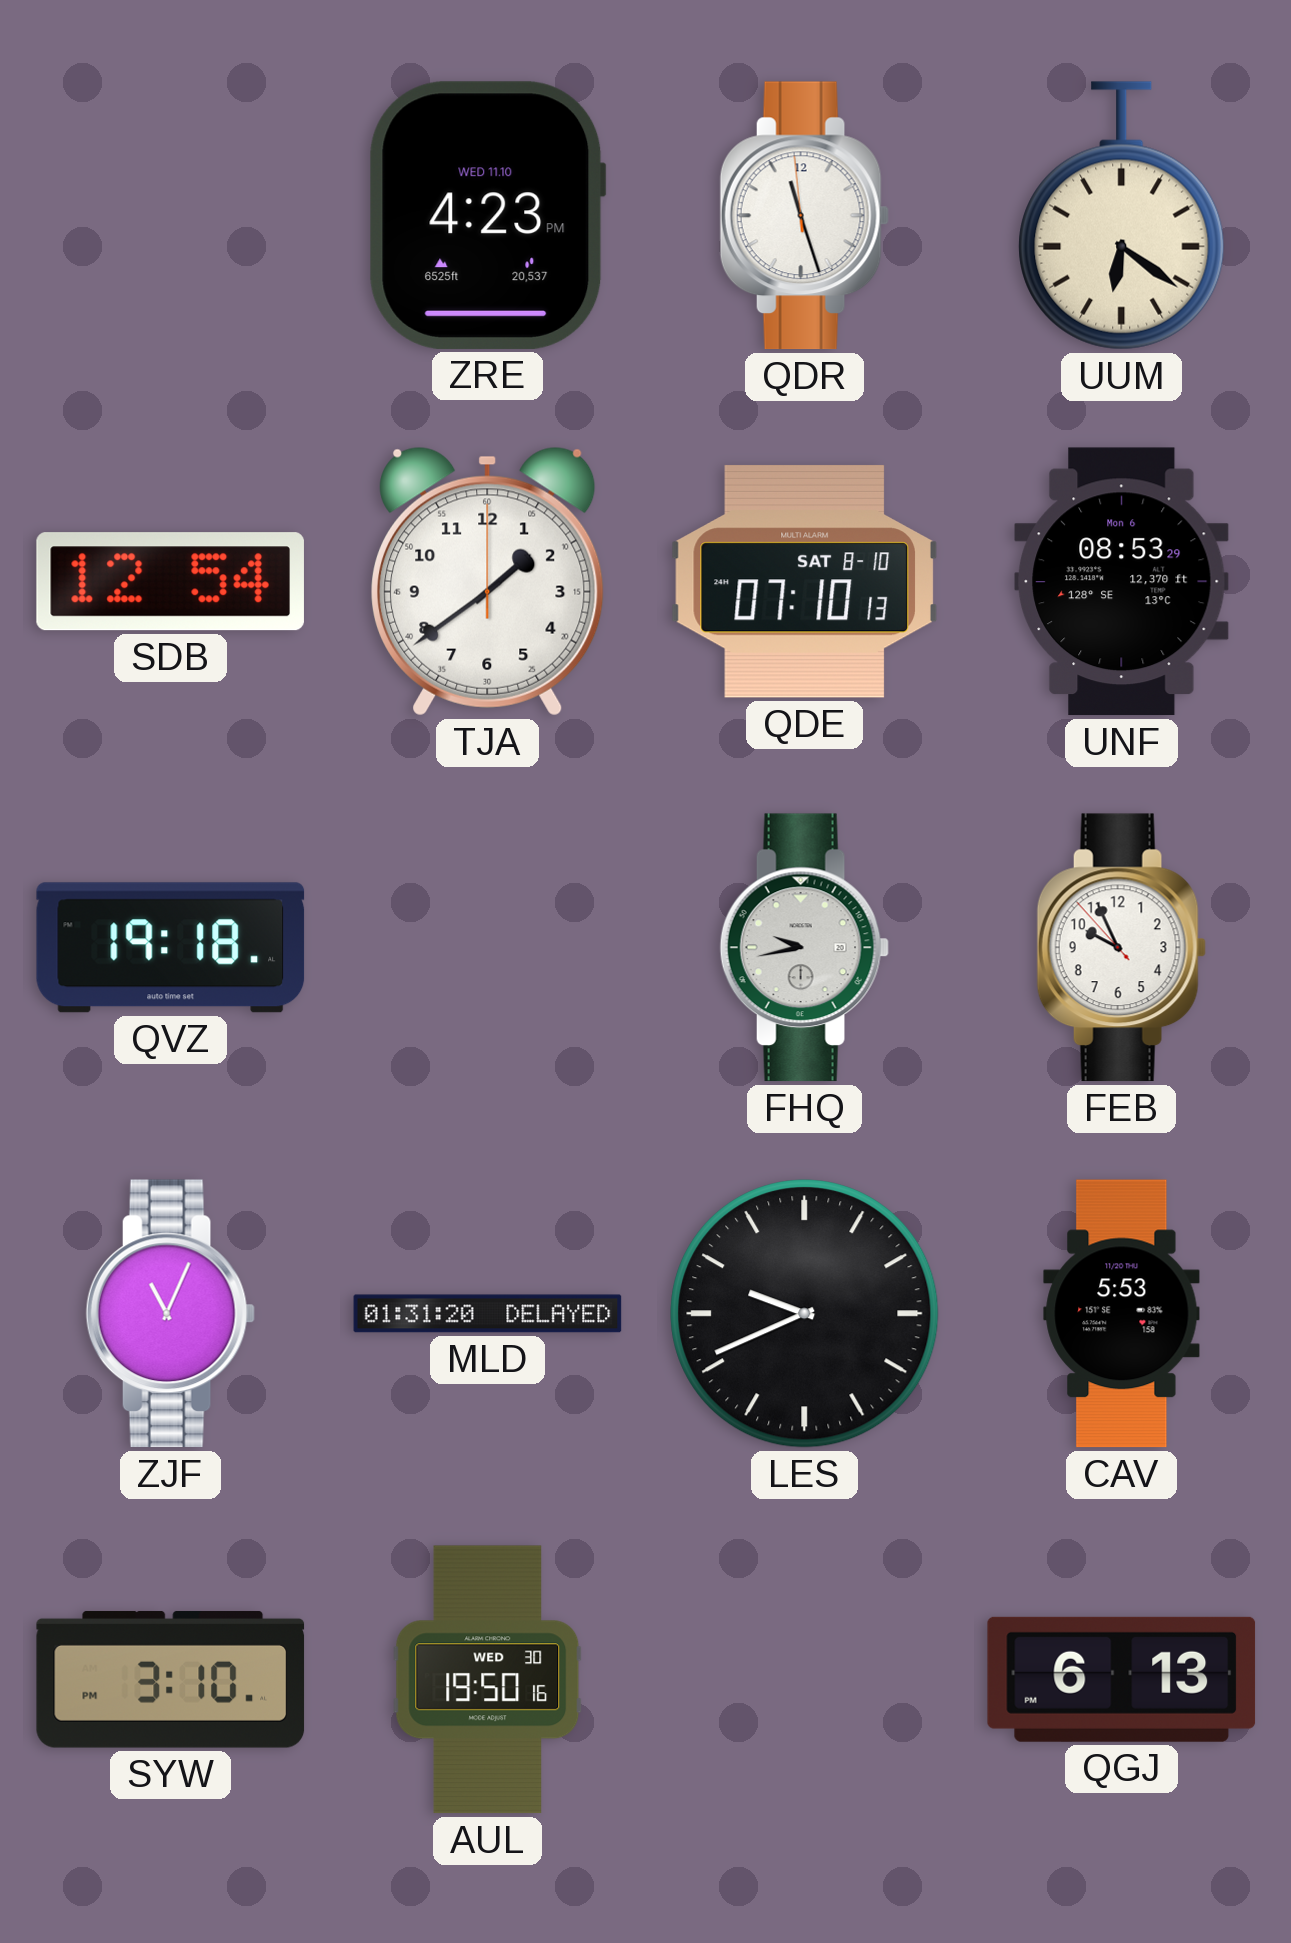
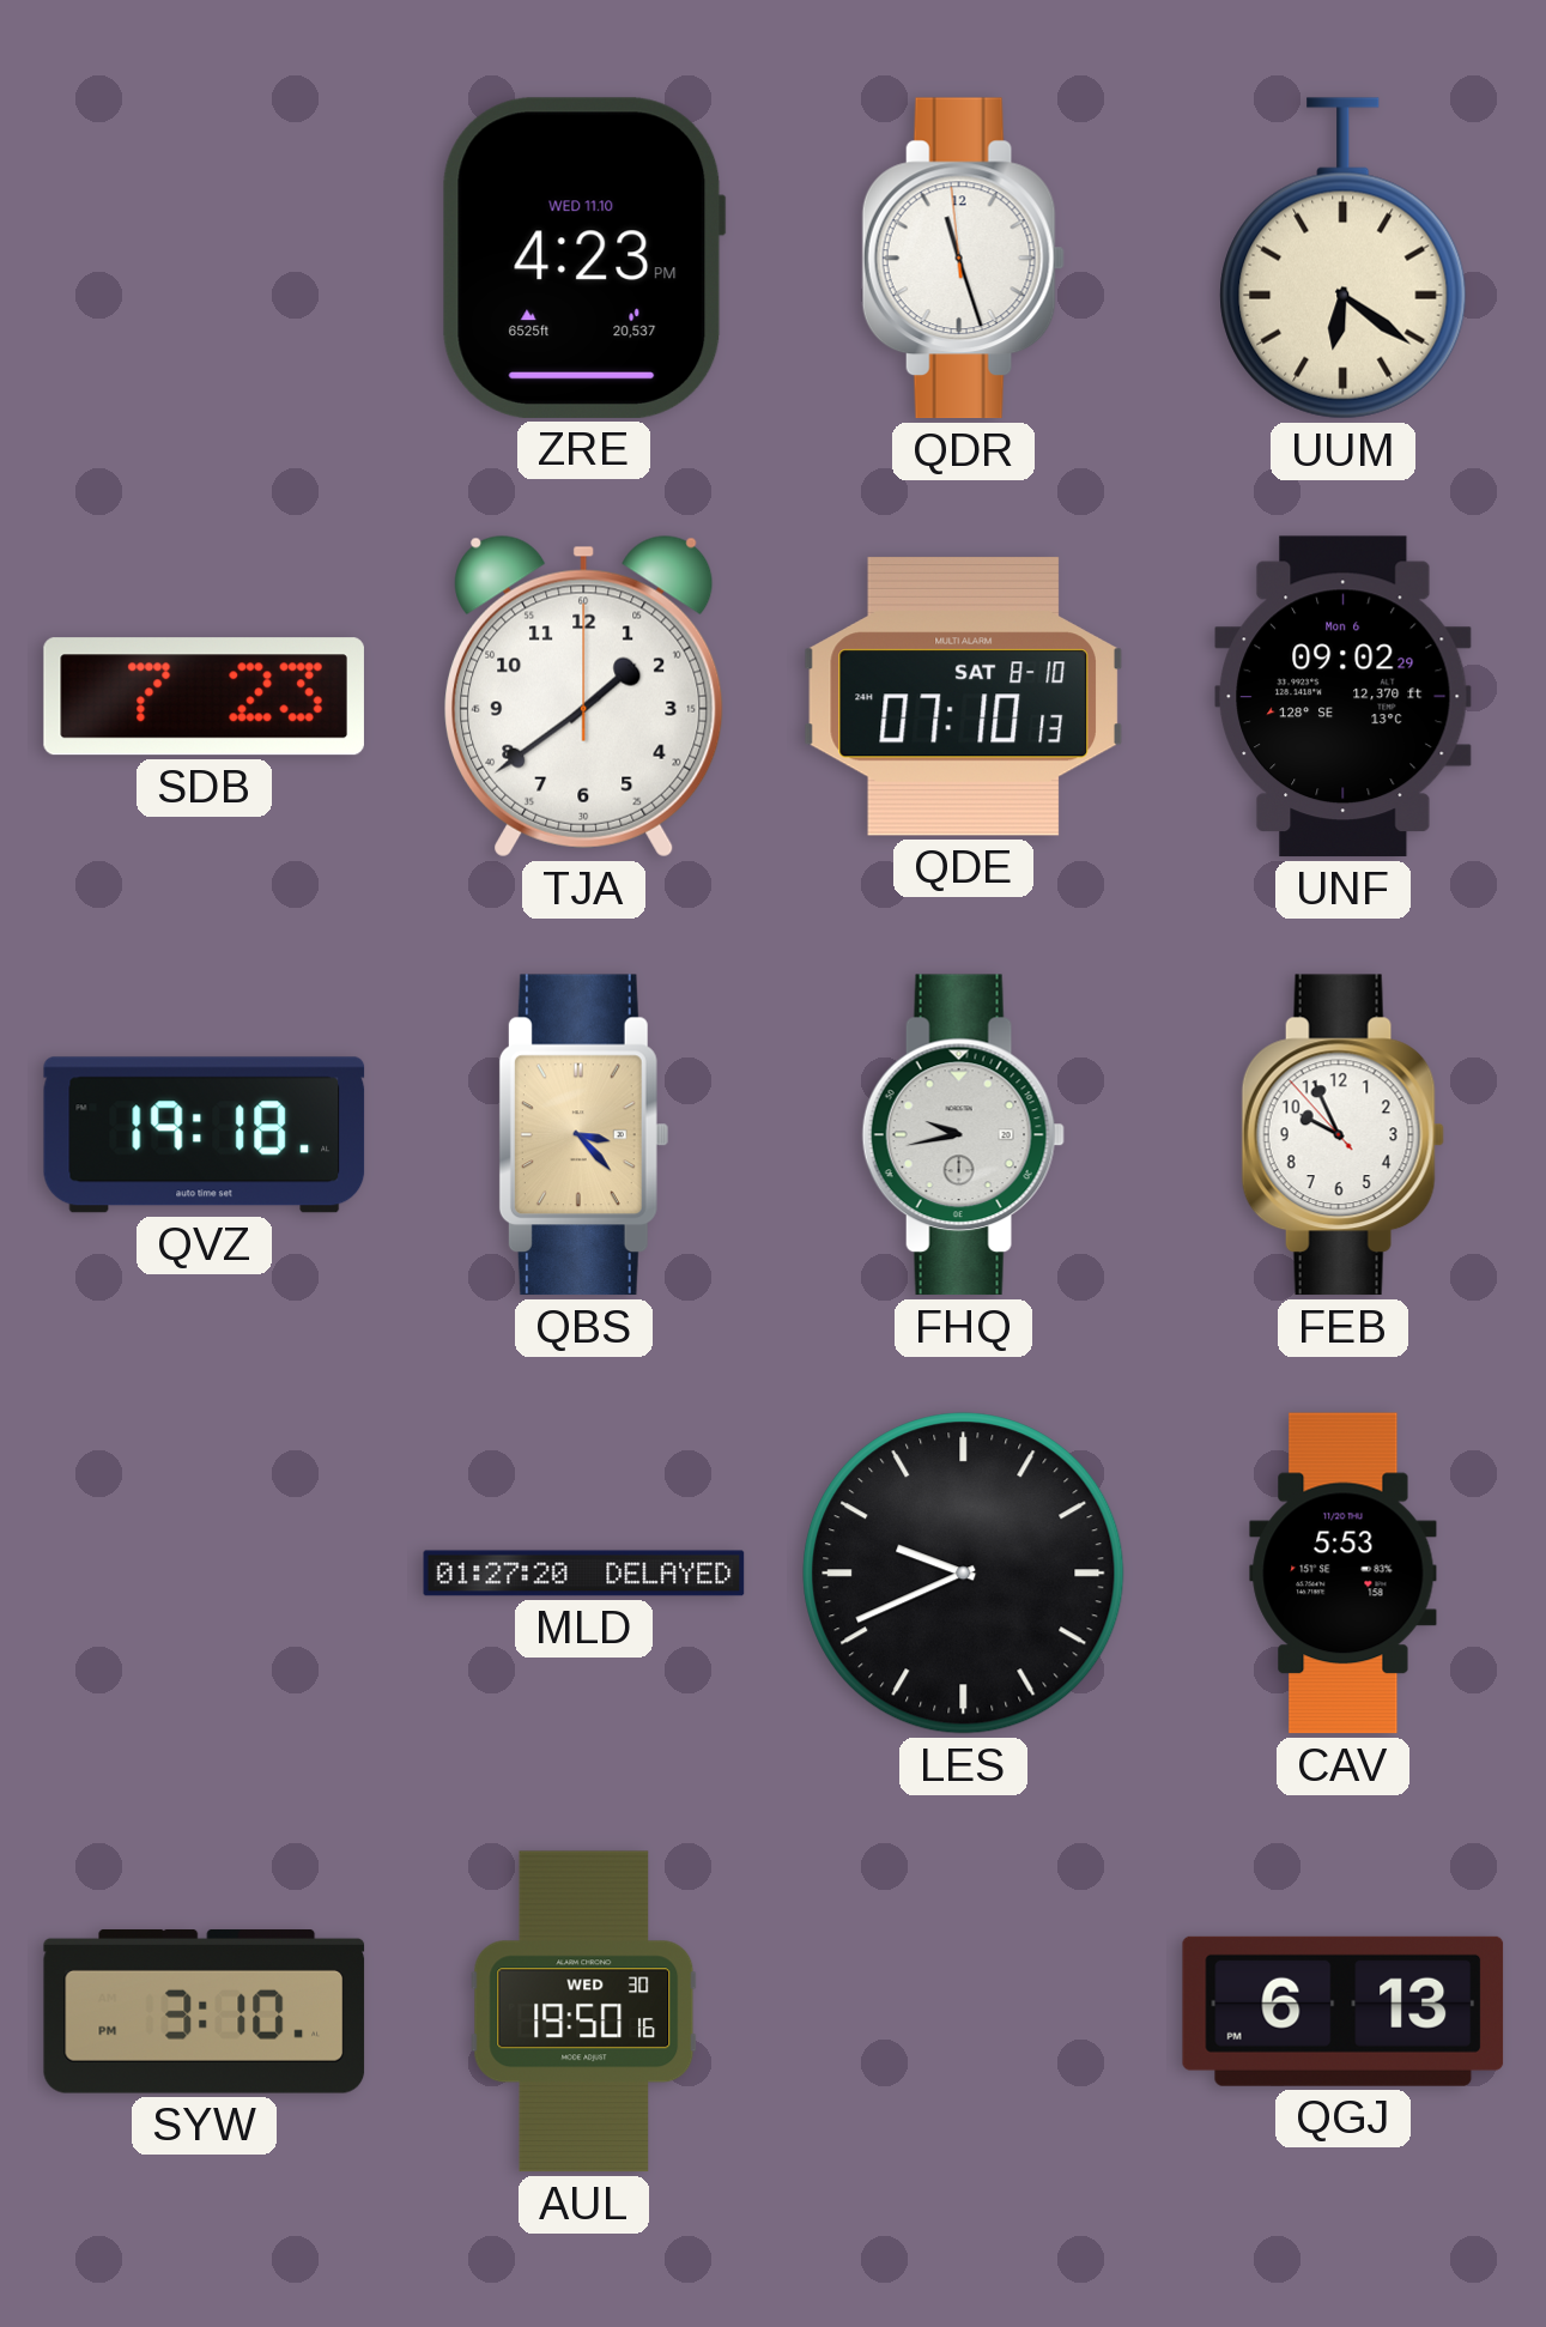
SDB: 12:54 -> 7:23
UNF: 08:53 -> 09:02
QBS: none -> 3:23
ZJF: 11:04 -> none
MLD: 01:31 -> 01:27
